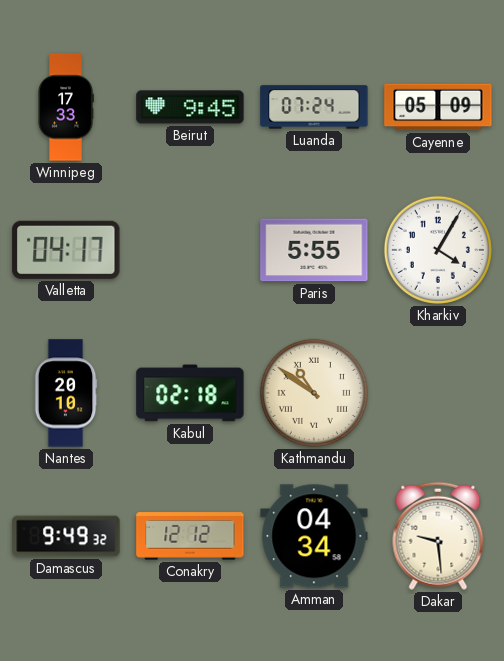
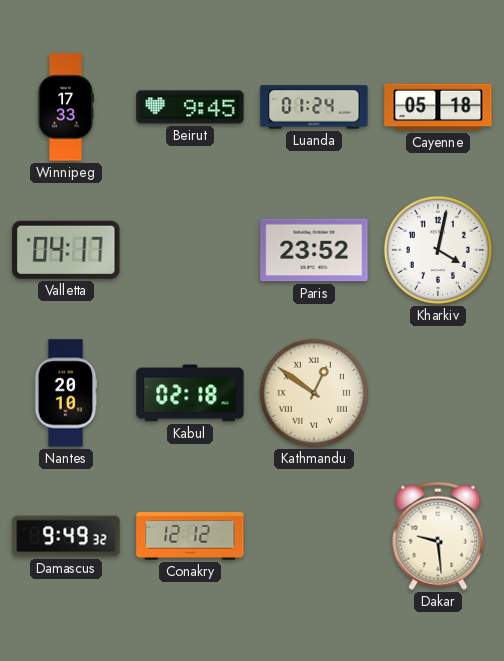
Luanda: 07:24 -> 01:24
Cayenne: 05:09 -> 05:18
Paris: 5:55 -> 23:52
Kharkiv: 4:05 -> 4:02
Kathmandu: 10:51 -> 12:51
Amman: 04:34 -> none
